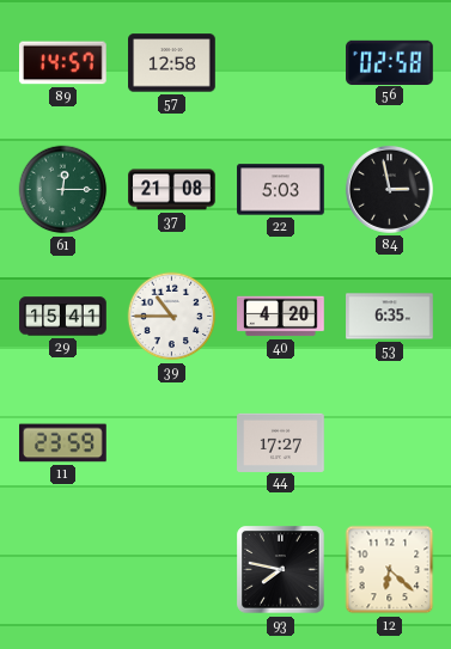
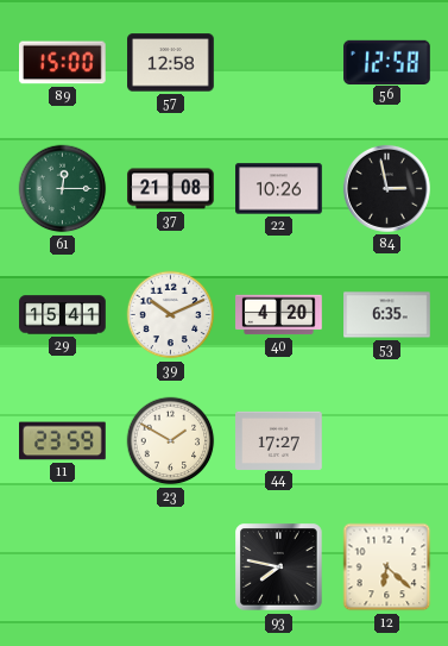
89: 14:57 -> 15:00
56: 02:58 -> 12:58
22: 5:03 -> 10:26
39: 10:45 -> 10:11
23: none -> 1:50
